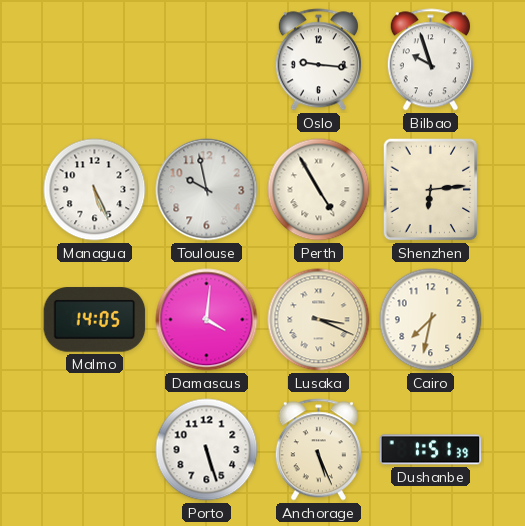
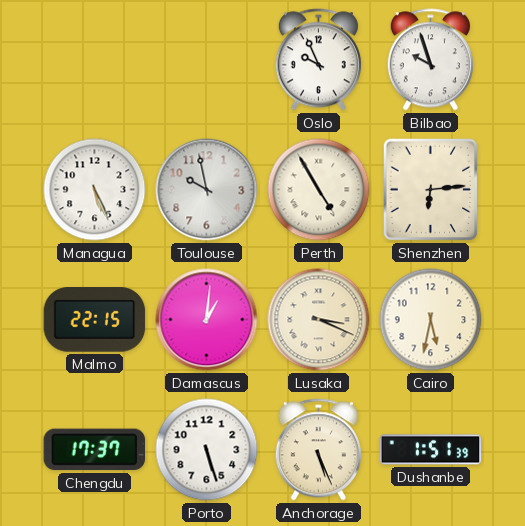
Oslo: 9:16 -> 9:56
Malmo: 14:05 -> 22:15
Damascus: 4:01 -> 1:01
Cairo: 7:32 -> 5:32
Chengdu: none -> 17:37
